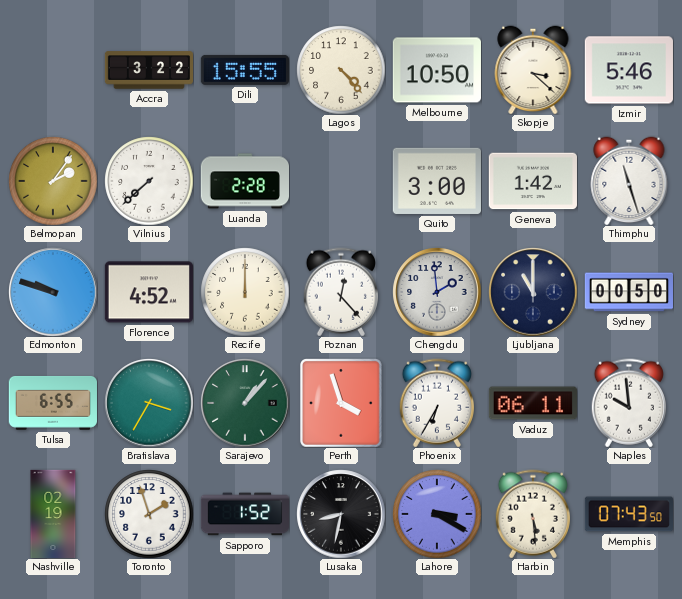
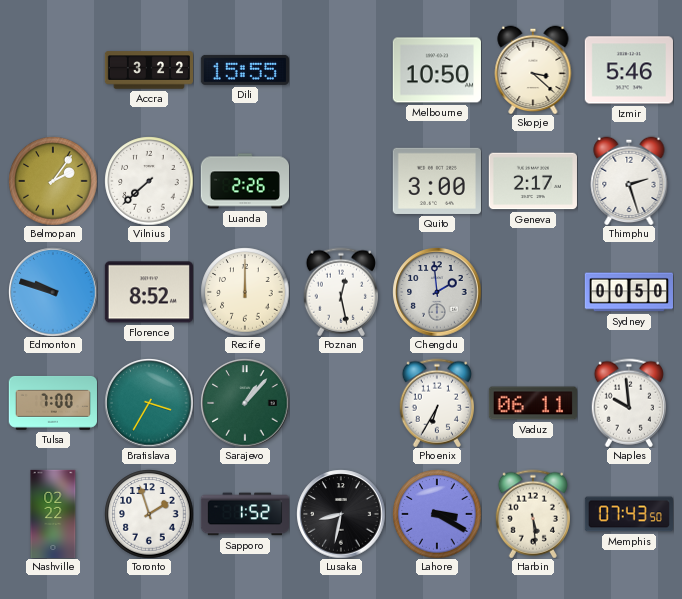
Lagos: 4:23 -> none
Luanda: 2:28 -> 2:26
Geneva: 1:42 -> 2:17
Thimphu: 11:27 -> 2:27
Florence: 4:52 -> 8:52
Poznan: 12:23 -> 12:28
Ljubljana: 11:00 -> none
Tulsa: 6:55 -> 7:00
Perth: 3:57 -> none
Nashville: 02:19 -> 02:22
